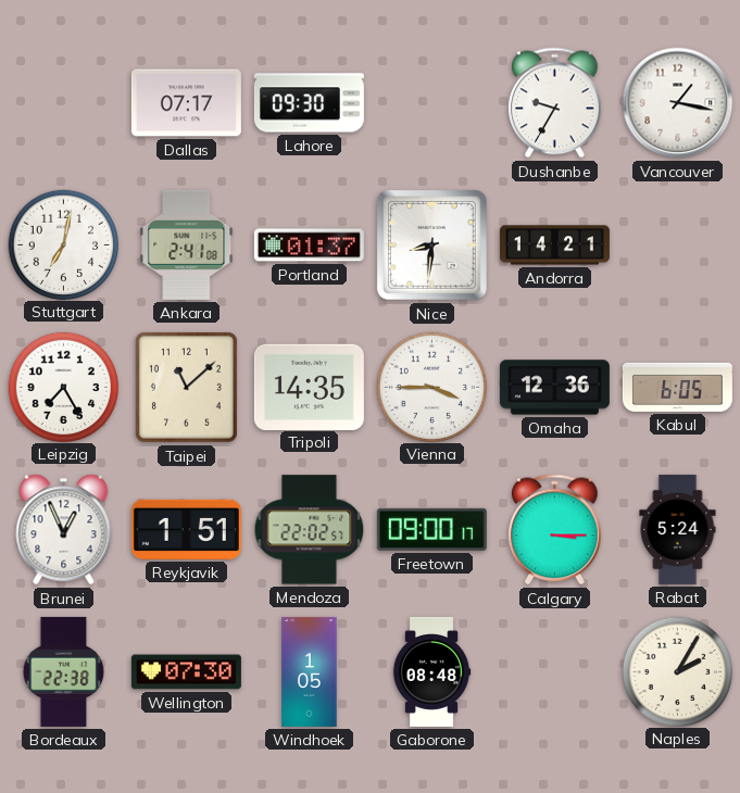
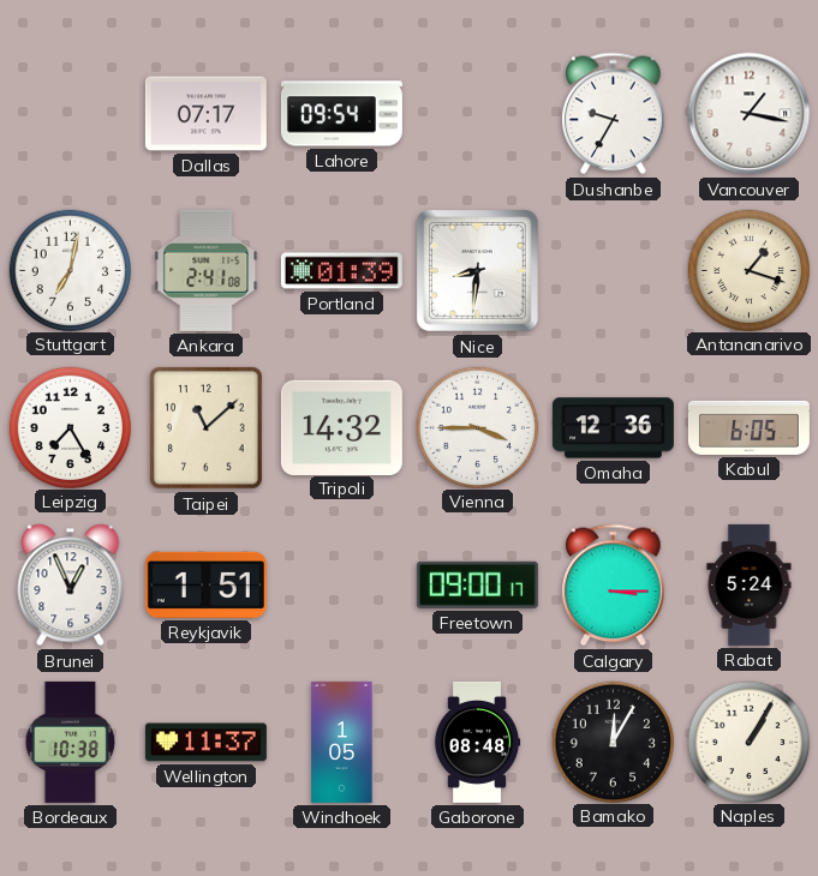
Lahore: 09:30 -> 09:54
Portland: 01:37 -> 01:39
Andorra: 14:21 -> none
Antananarivo: none -> 1:18
Tripoli: 14:35 -> 14:32
Mendoza: 22:02 -> none
Bordeaux: 22:38 -> 10:38
Wellington: 07:30 -> 11:37
Bamako: none -> 12:05
Naples: 2:05 -> 1:05
